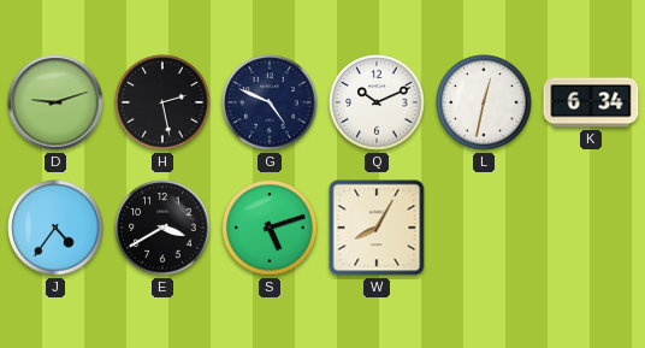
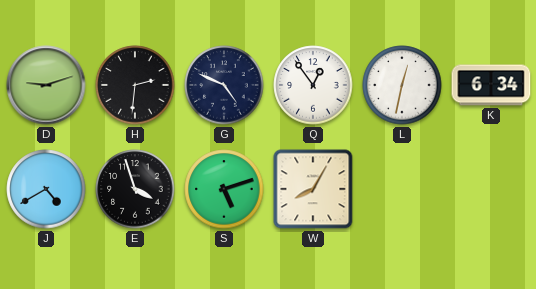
H: 2:28 -> 2:31
Q: 10:11 -> 12:54
J: 4:36 -> 4:40
E: 3:40 -> 3:57
